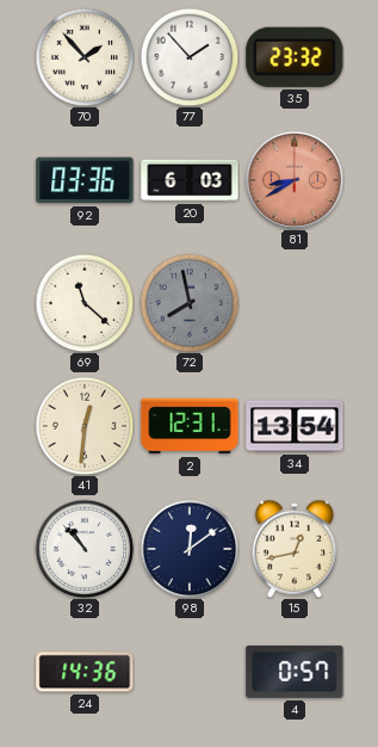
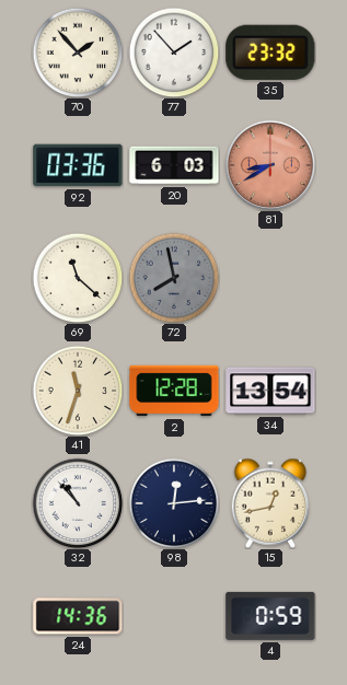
41: 12:31 -> 11:33
2: 12:31 -> 12:28
98: 12:09 -> 12:14
4: 0:57 -> 0:59
